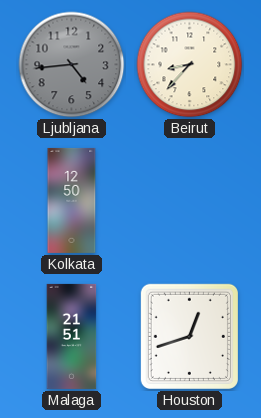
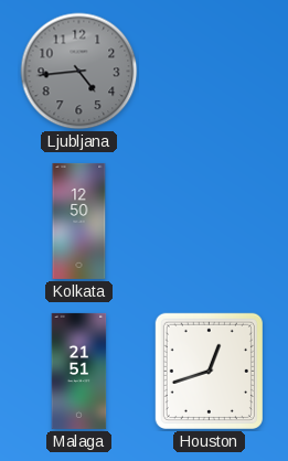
Beirut: 8:37 -> none
